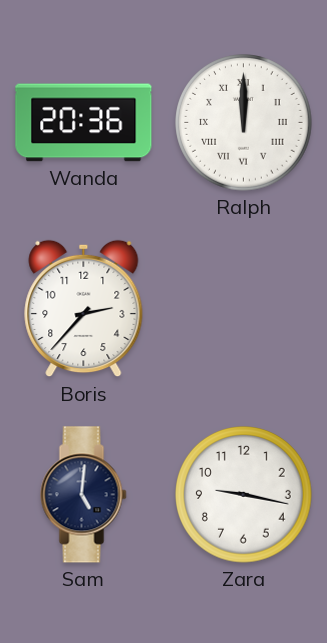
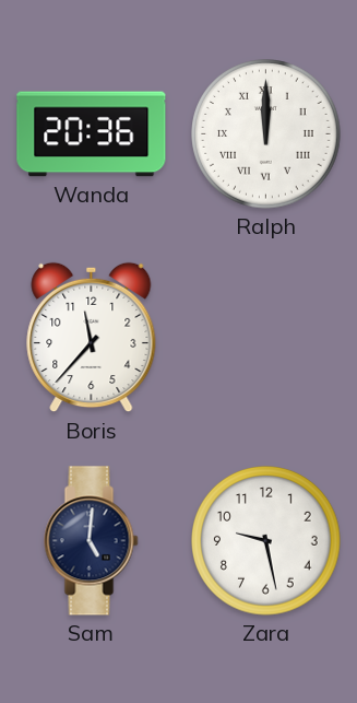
Boris: 2:37 -> 11:37
Zara: 9:17 -> 9:28
